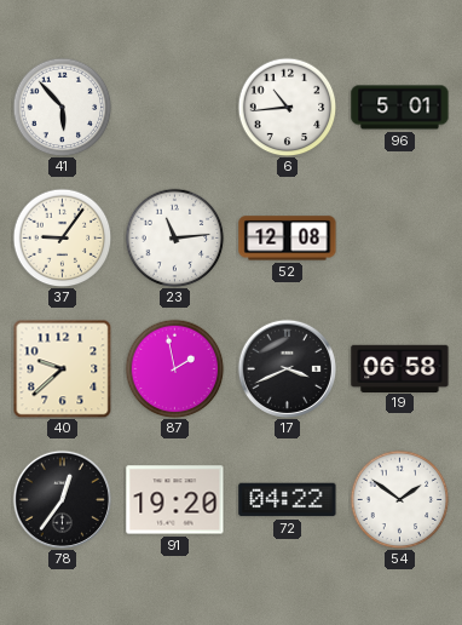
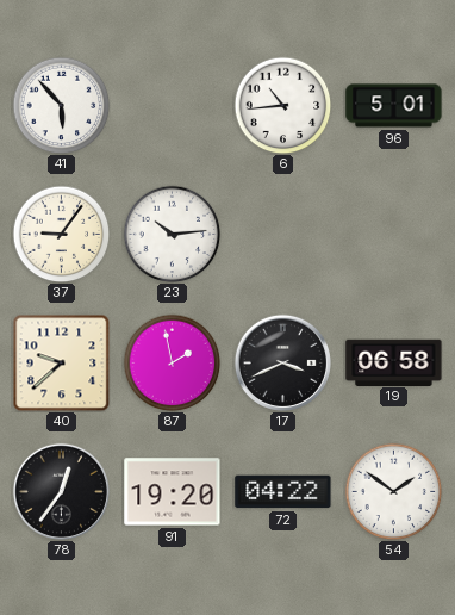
23: 11:14 -> 10:14
52: 12:08 -> none
